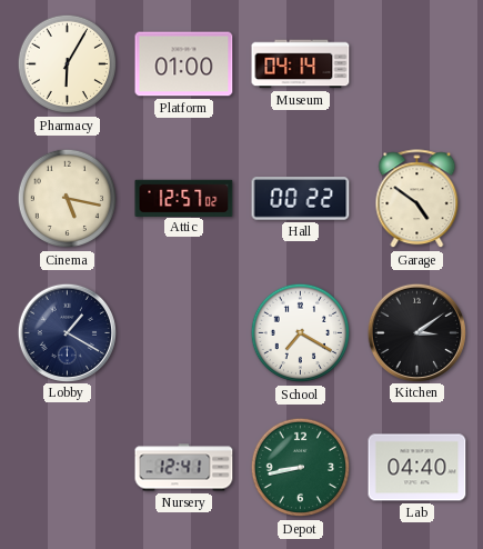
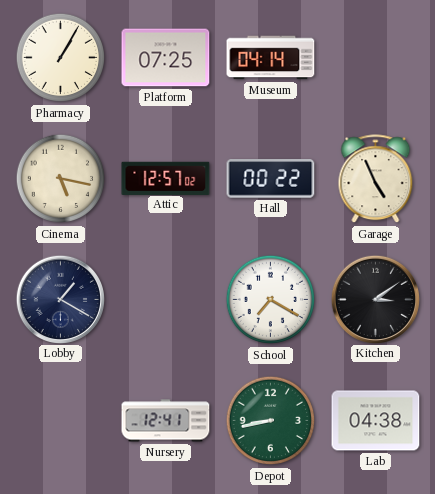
Pharmacy: 6:05 -> 1:05
Platform: 01:00 -> 07:25
Garage: 4:51 -> 4:56
Lab: 04:40 -> 04:38
